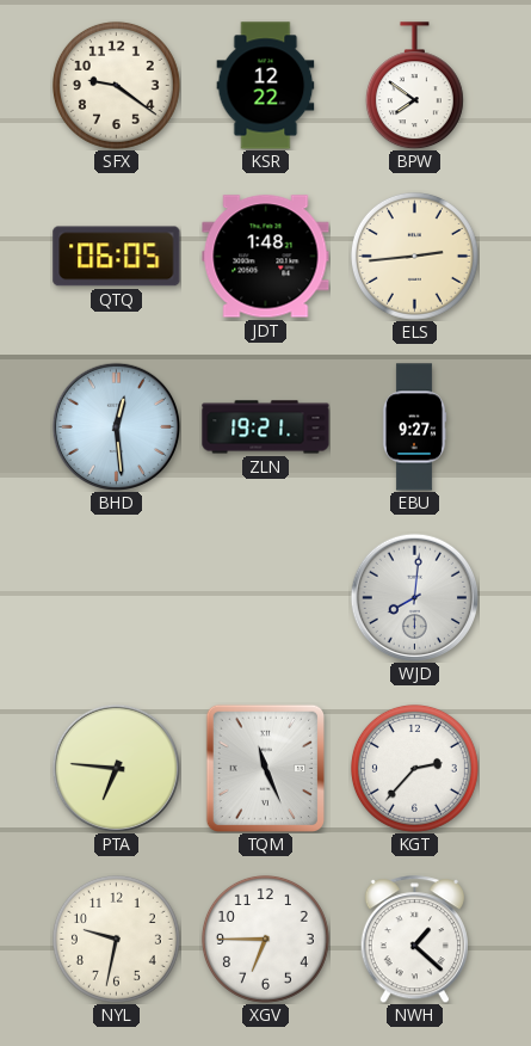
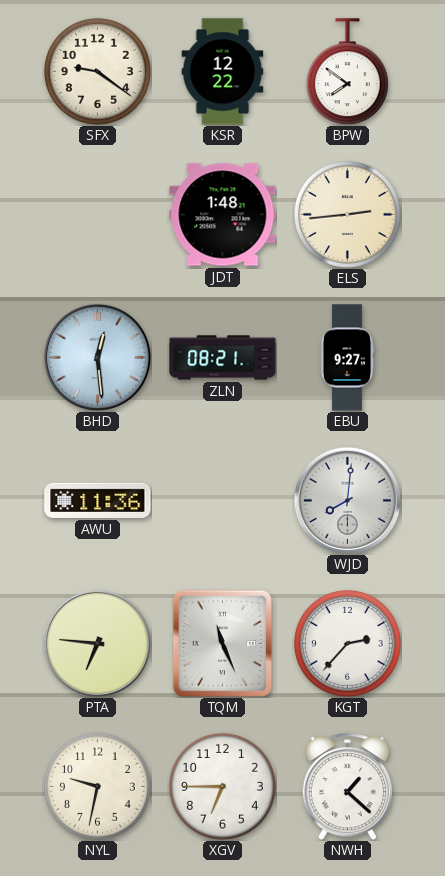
QTQ: 06:05 -> none
ZLN: 19:21 -> 08:21
AWU: none -> 11:36
